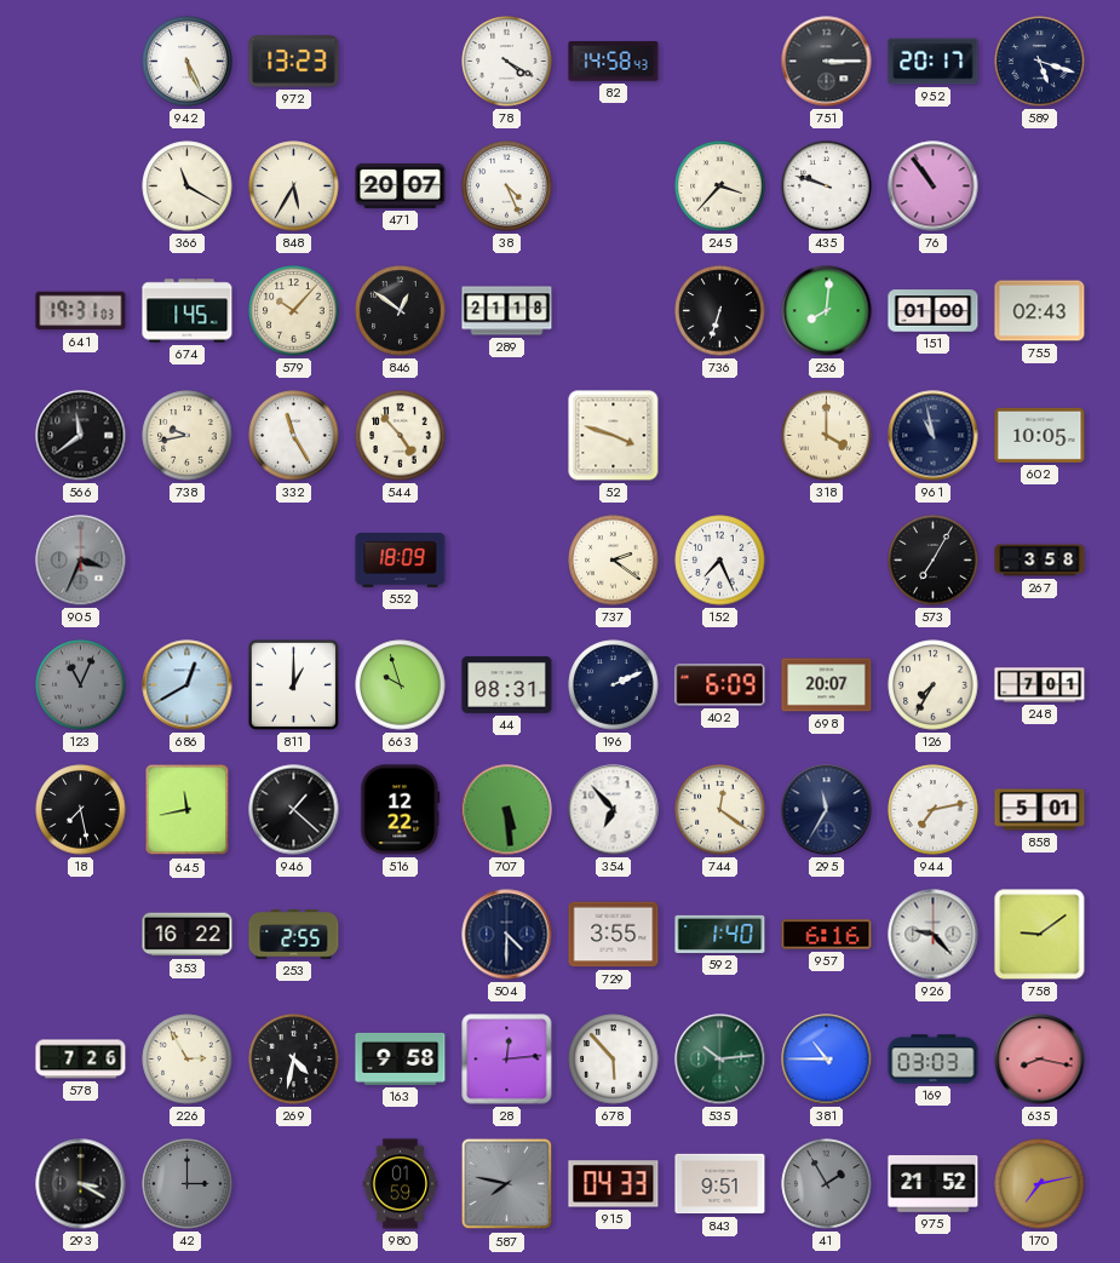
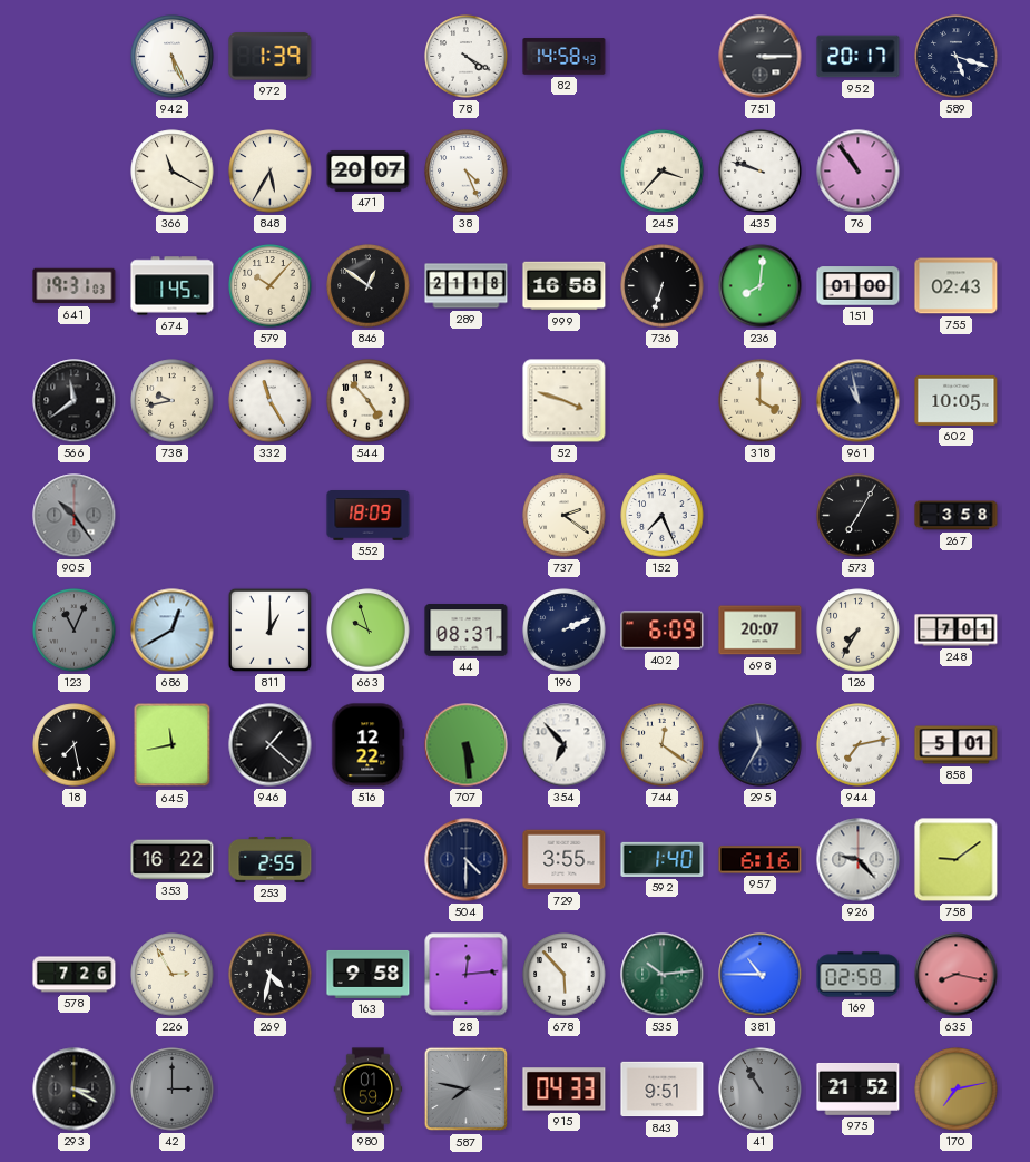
972: 13:23 -> 1:39
999: none -> 16:58
905: 3:34 -> 10:24
169: 03:03 -> 02:58
41: 1:55 -> 10:55
